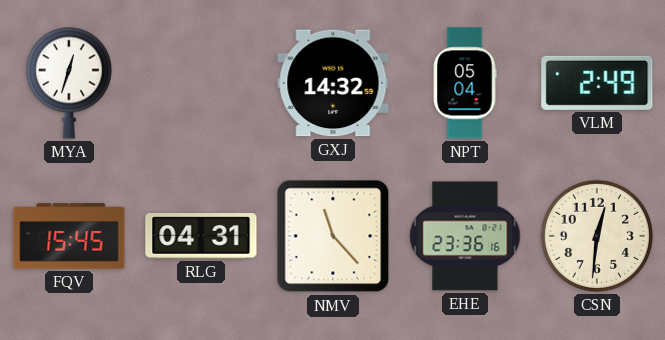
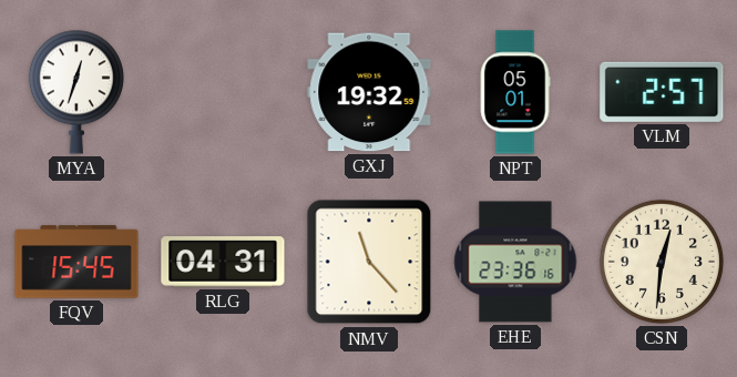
GXJ: 14:32 -> 19:32
NPT: 05:04 -> 05:01
VLM: 2:49 -> 2:57
